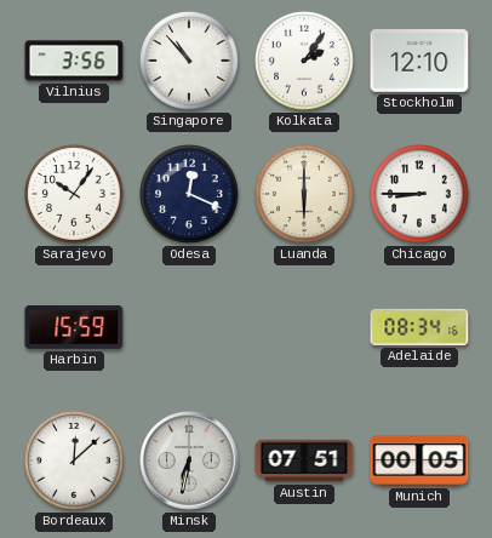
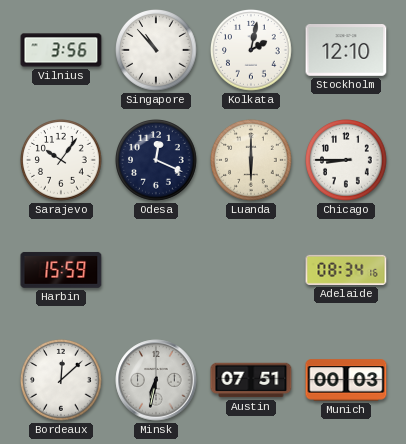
Kolkata: 2:06 -> 2:02
Munich: 00:05 -> 00:03
